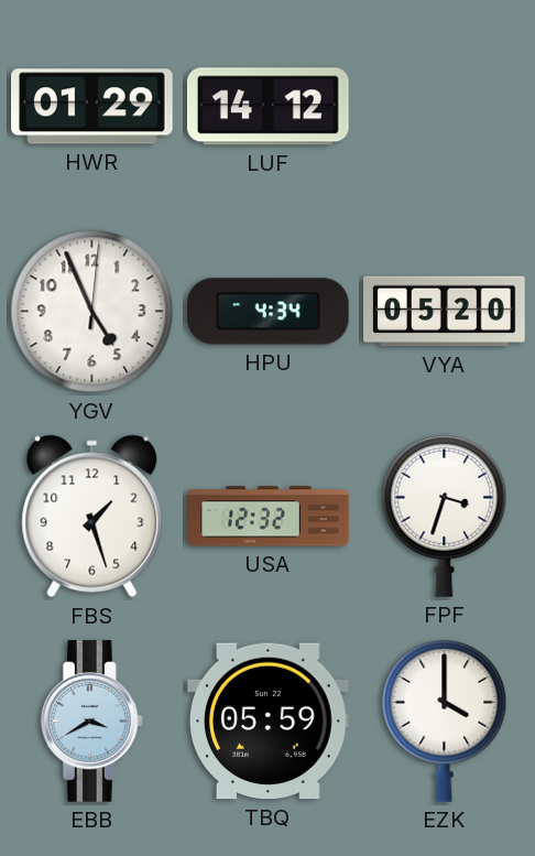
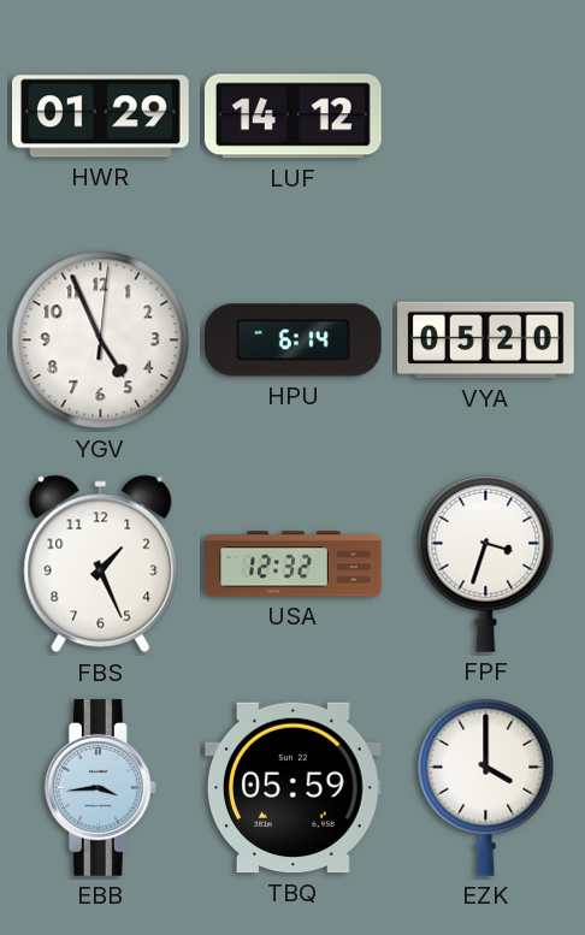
HPU: 4:34 -> 6:14
FBS: 1:27 -> 1:26
EBB: 3:40 -> 3:44
